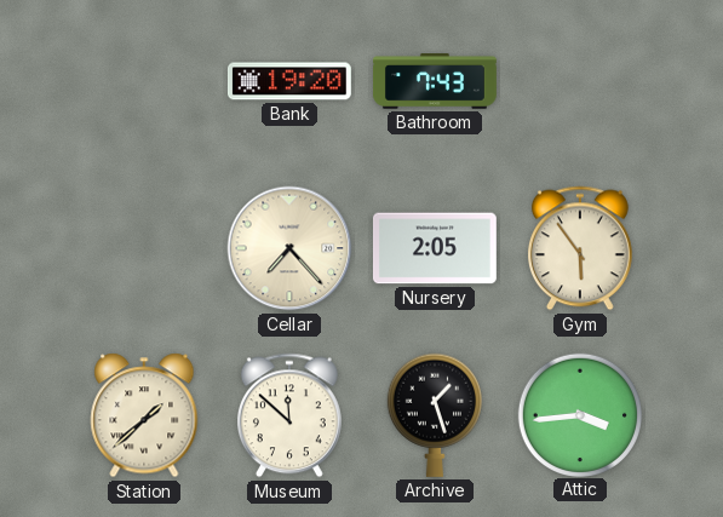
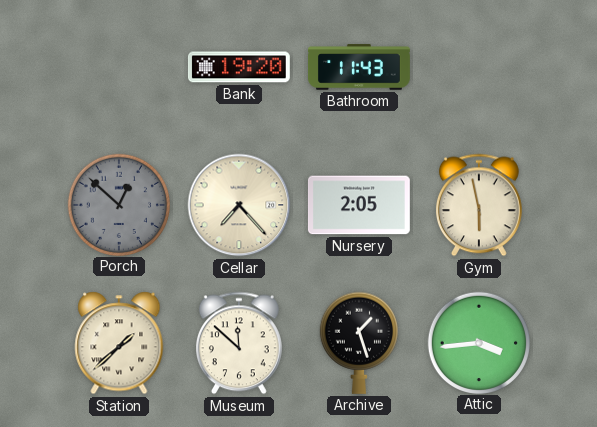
Bathroom: 7:43 -> 11:43
Porch: none -> 12:52
Gym: 5:54 -> 5:58
